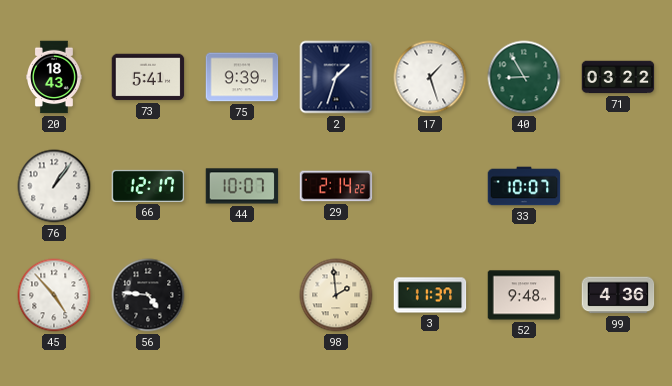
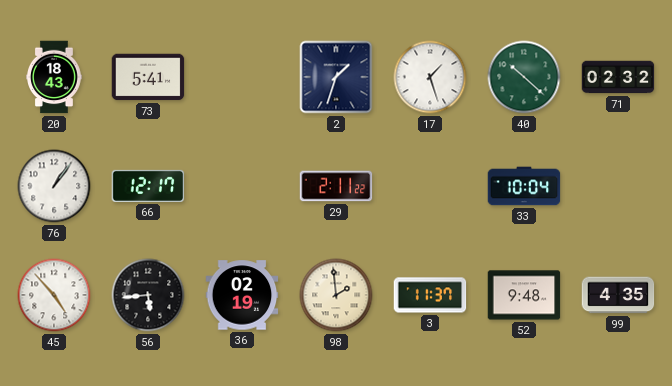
75: 9:39 -> none
40: 8:55 -> 10:22
71: 03:22 -> 02:32
44: 10:07 -> none
29: 2:14 -> 2:11
33: 10:07 -> 10:04
56: 4:46 -> 5:44
36: none -> 02:19
99: 4:36 -> 4:35
